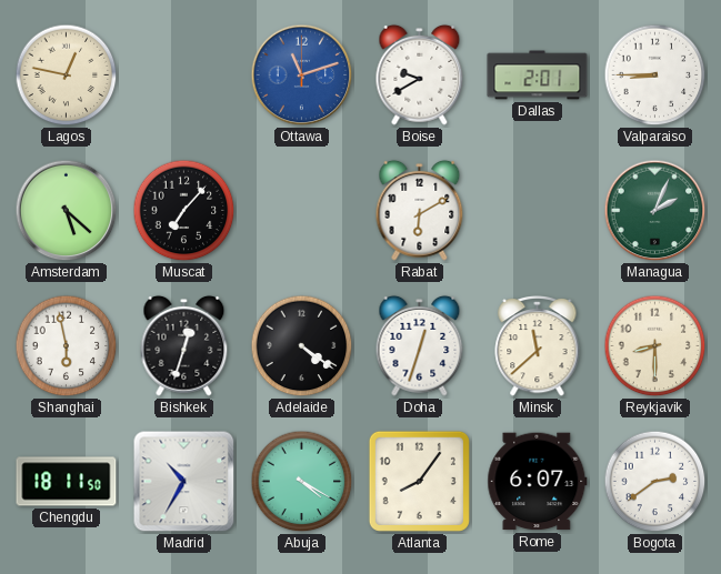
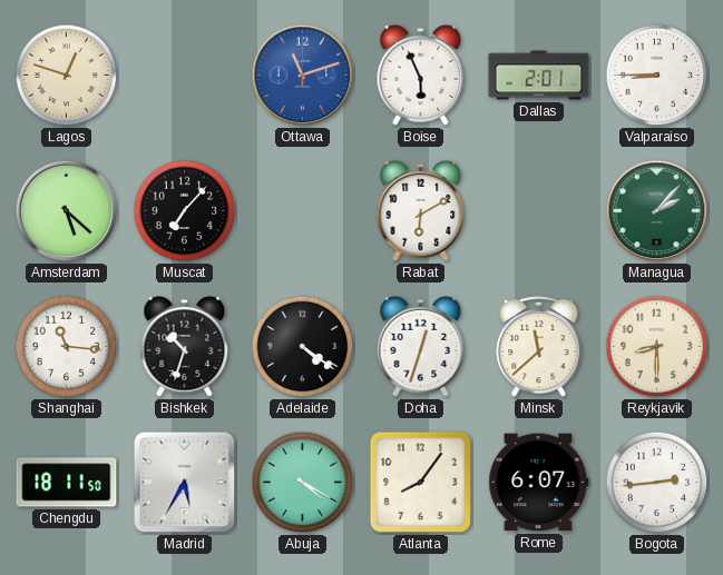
Lagos: 12:47 -> 12:48
Boise: 9:40 -> 5:56
Managua: 2:04 -> 2:07
Shanghai: 5:58 -> 11:16
Bishkek: 12:33 -> 10:33
Madrid: 10:35 -> 5:35
Bogota: 2:39 -> 2:44
